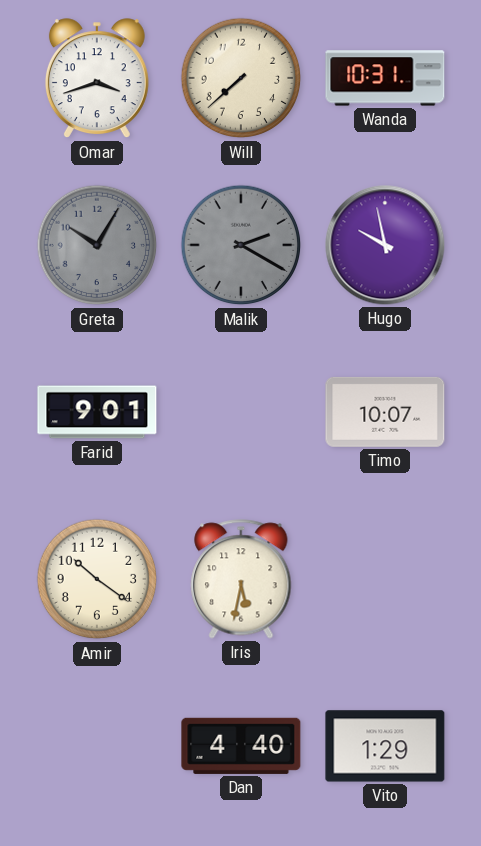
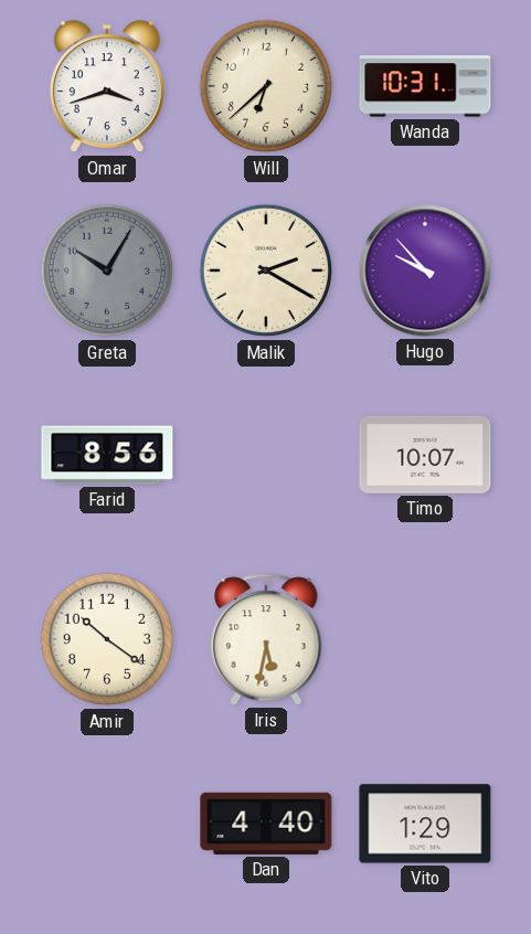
Will: 7:38 -> 6:38
Malik dial: grey -> cream
Hugo: 9:58 -> 9:53
Farid: 9:01 -> 8:56
